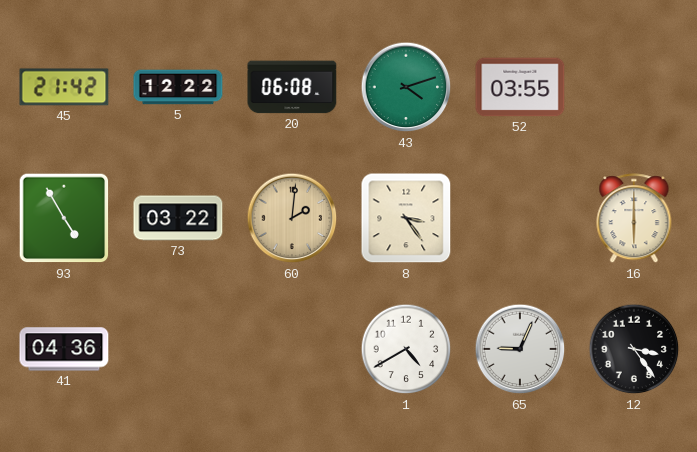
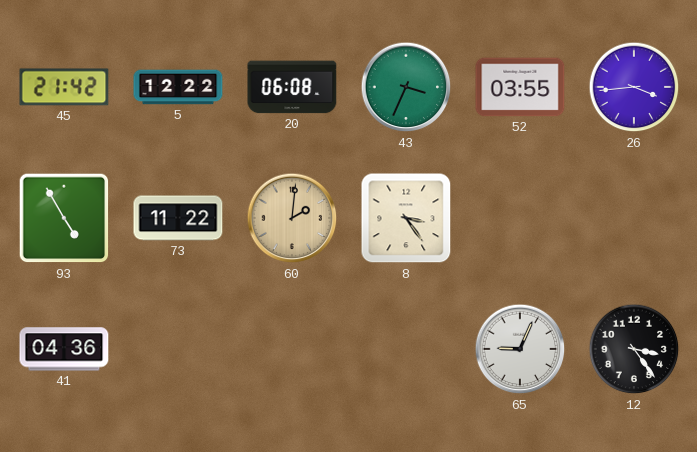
43: 4:12 -> 3:34
26: none -> 3:44
73: 03:22 -> 11:22
16: 6:00 -> none
1: 4:40 -> none
